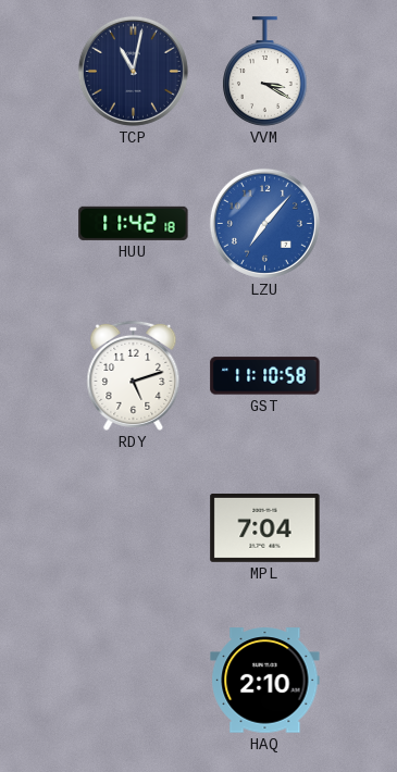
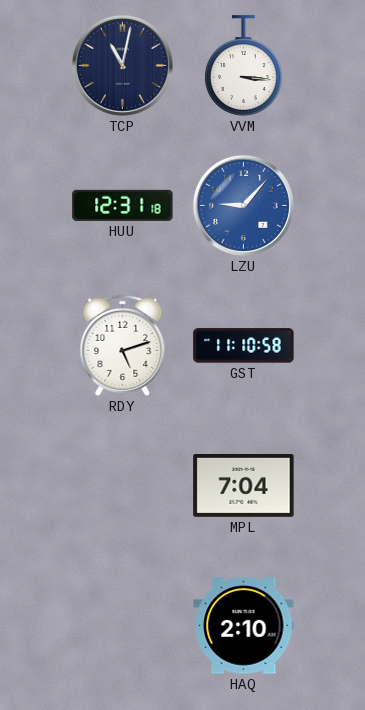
VVM: 3:20 -> 3:16
HUU: 11:42 -> 12:31
LZU: 7:07 -> 9:07
